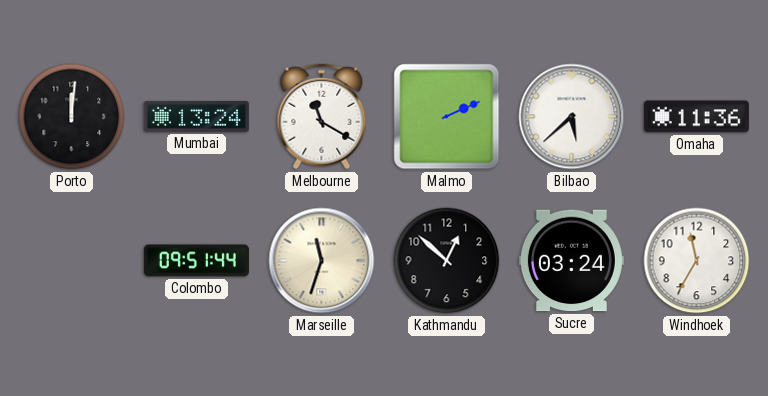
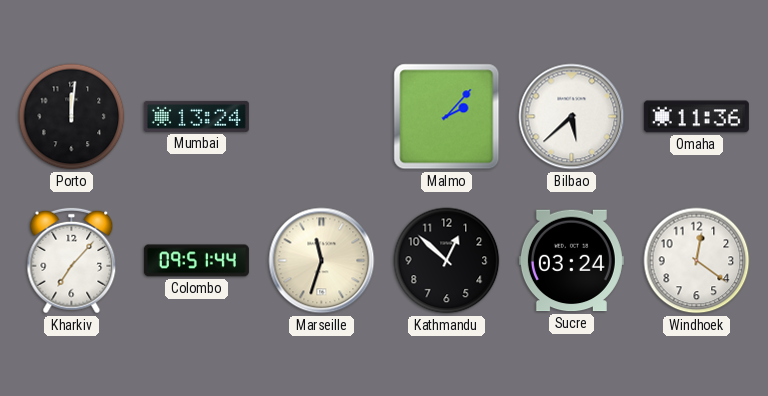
Melbourne: 11:20 -> none
Malmo: 2:11 -> 2:07
Kharkiv: none -> 7:07
Windhoek: 11:35 -> 12:21
